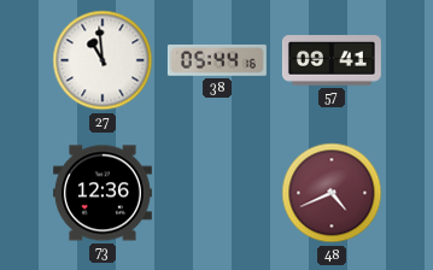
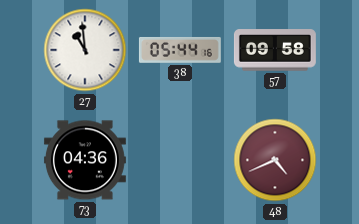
57: 09:41 -> 09:58
73: 12:36 -> 04:36
